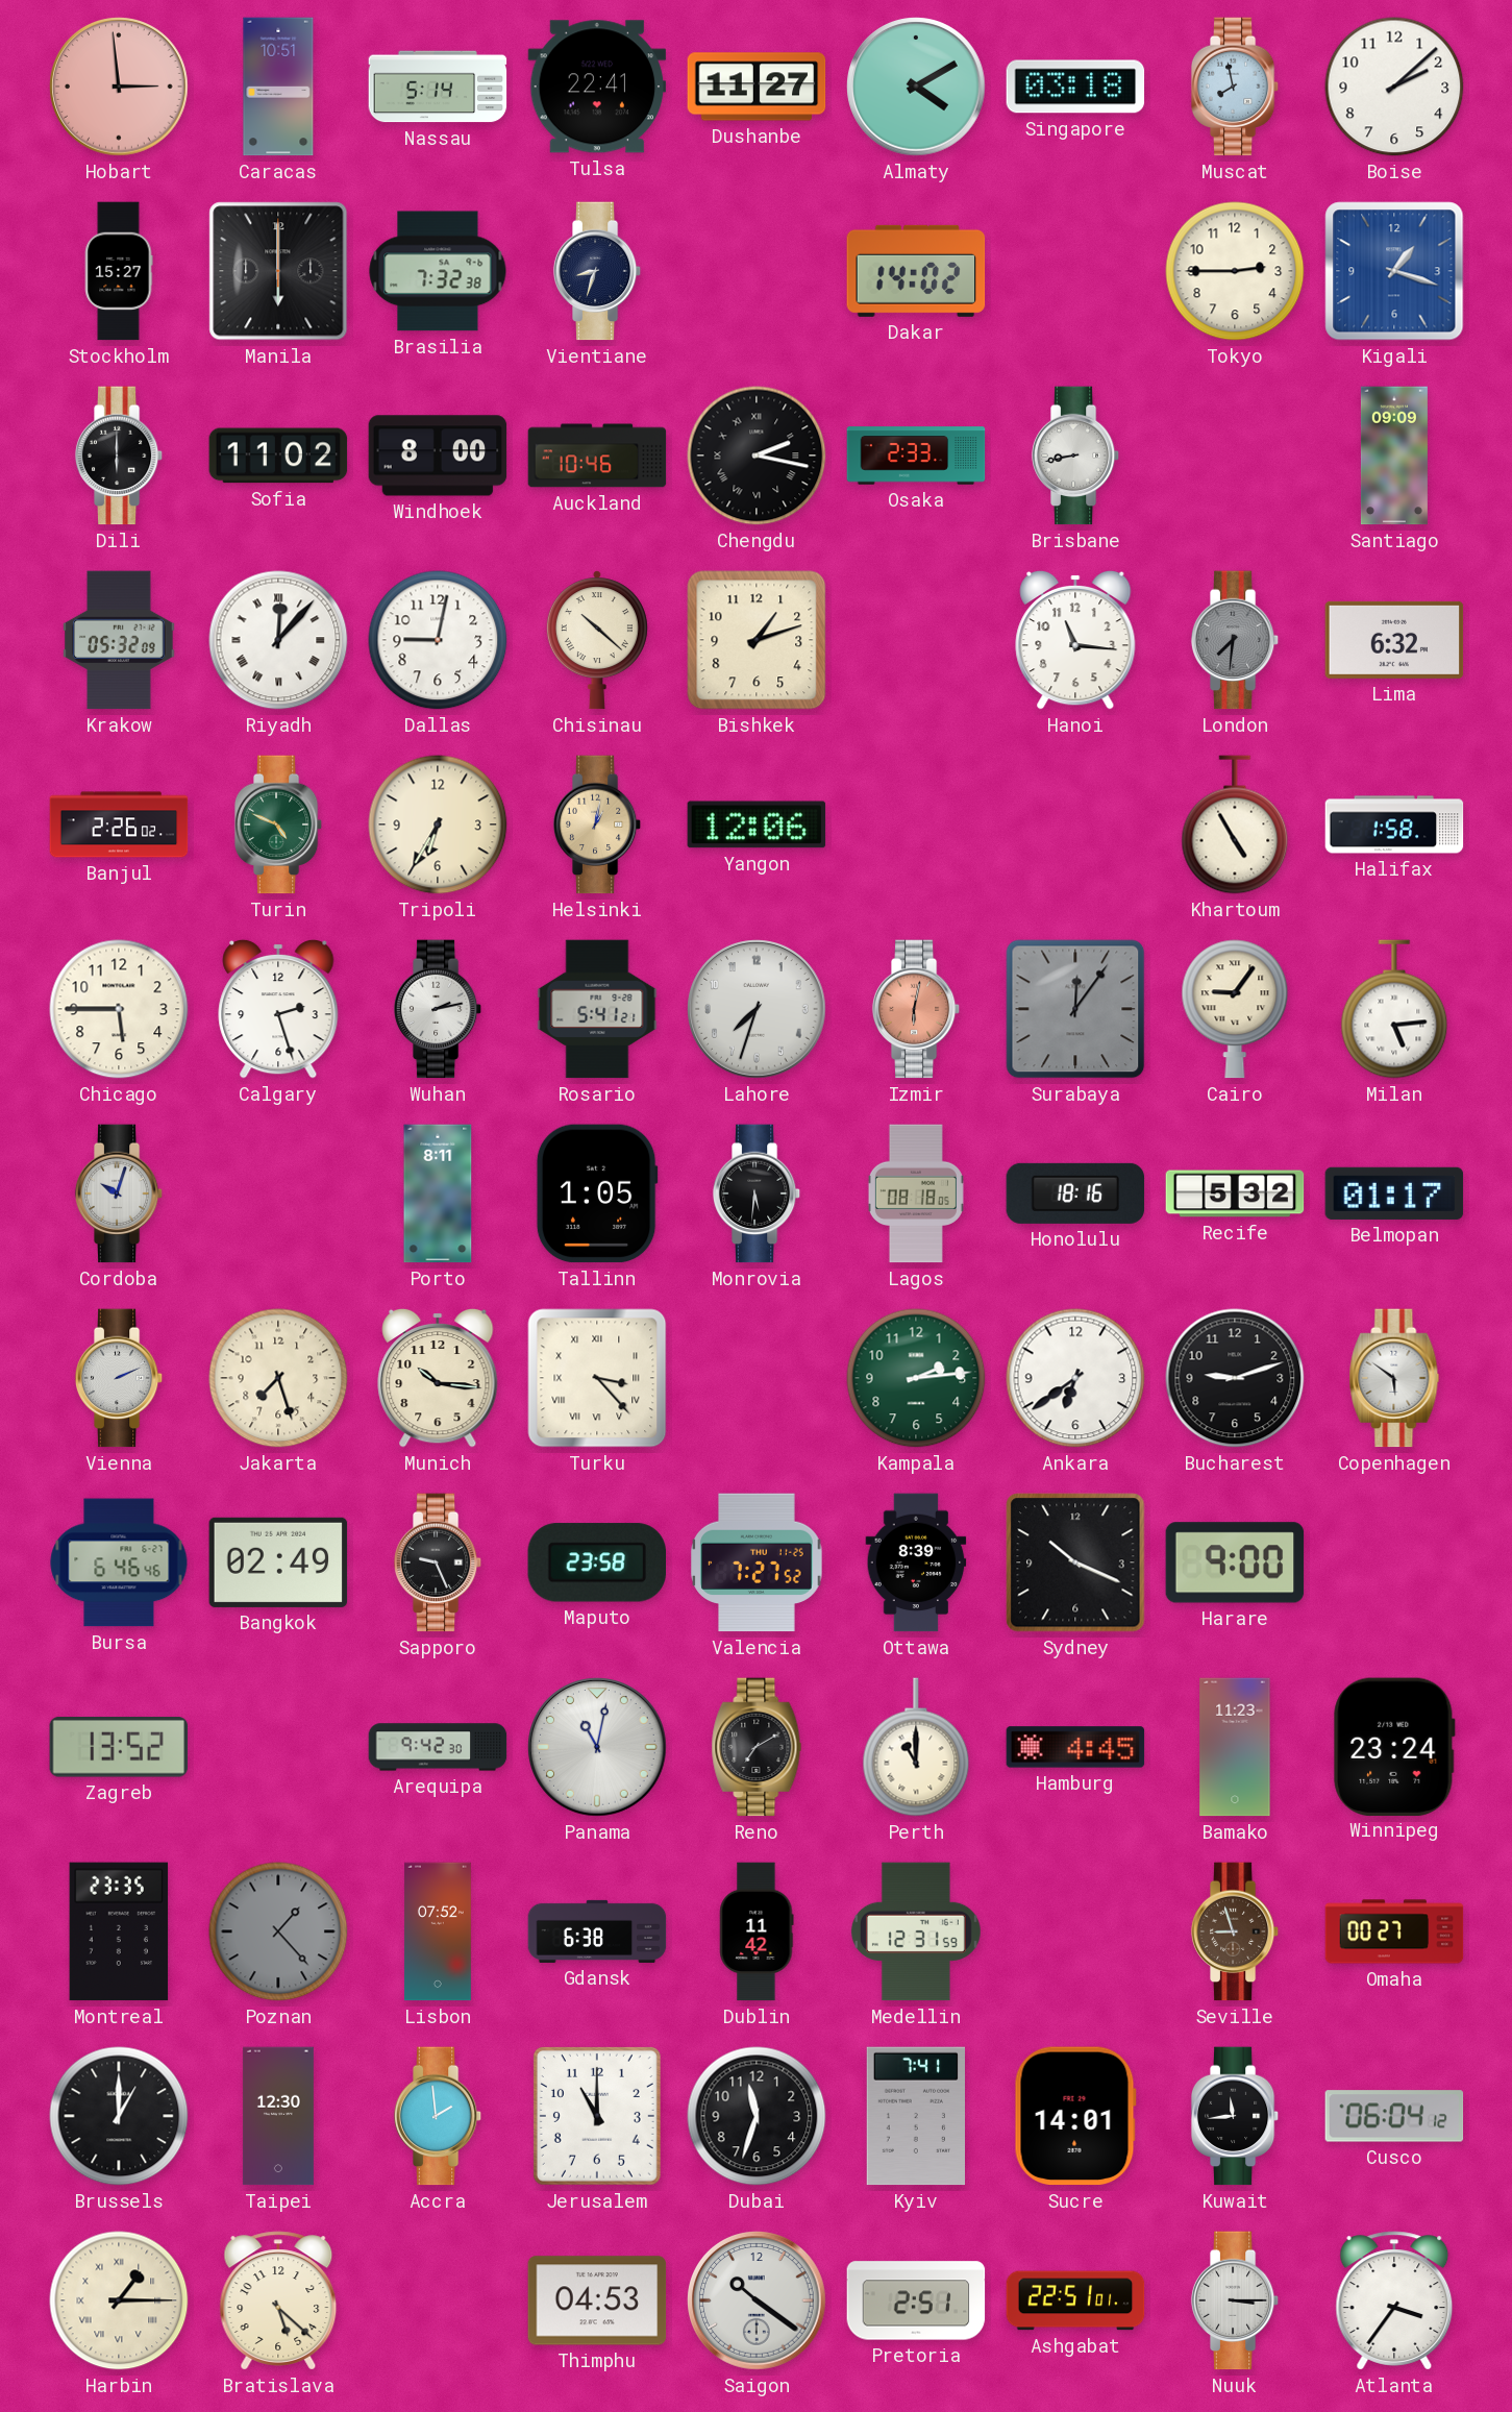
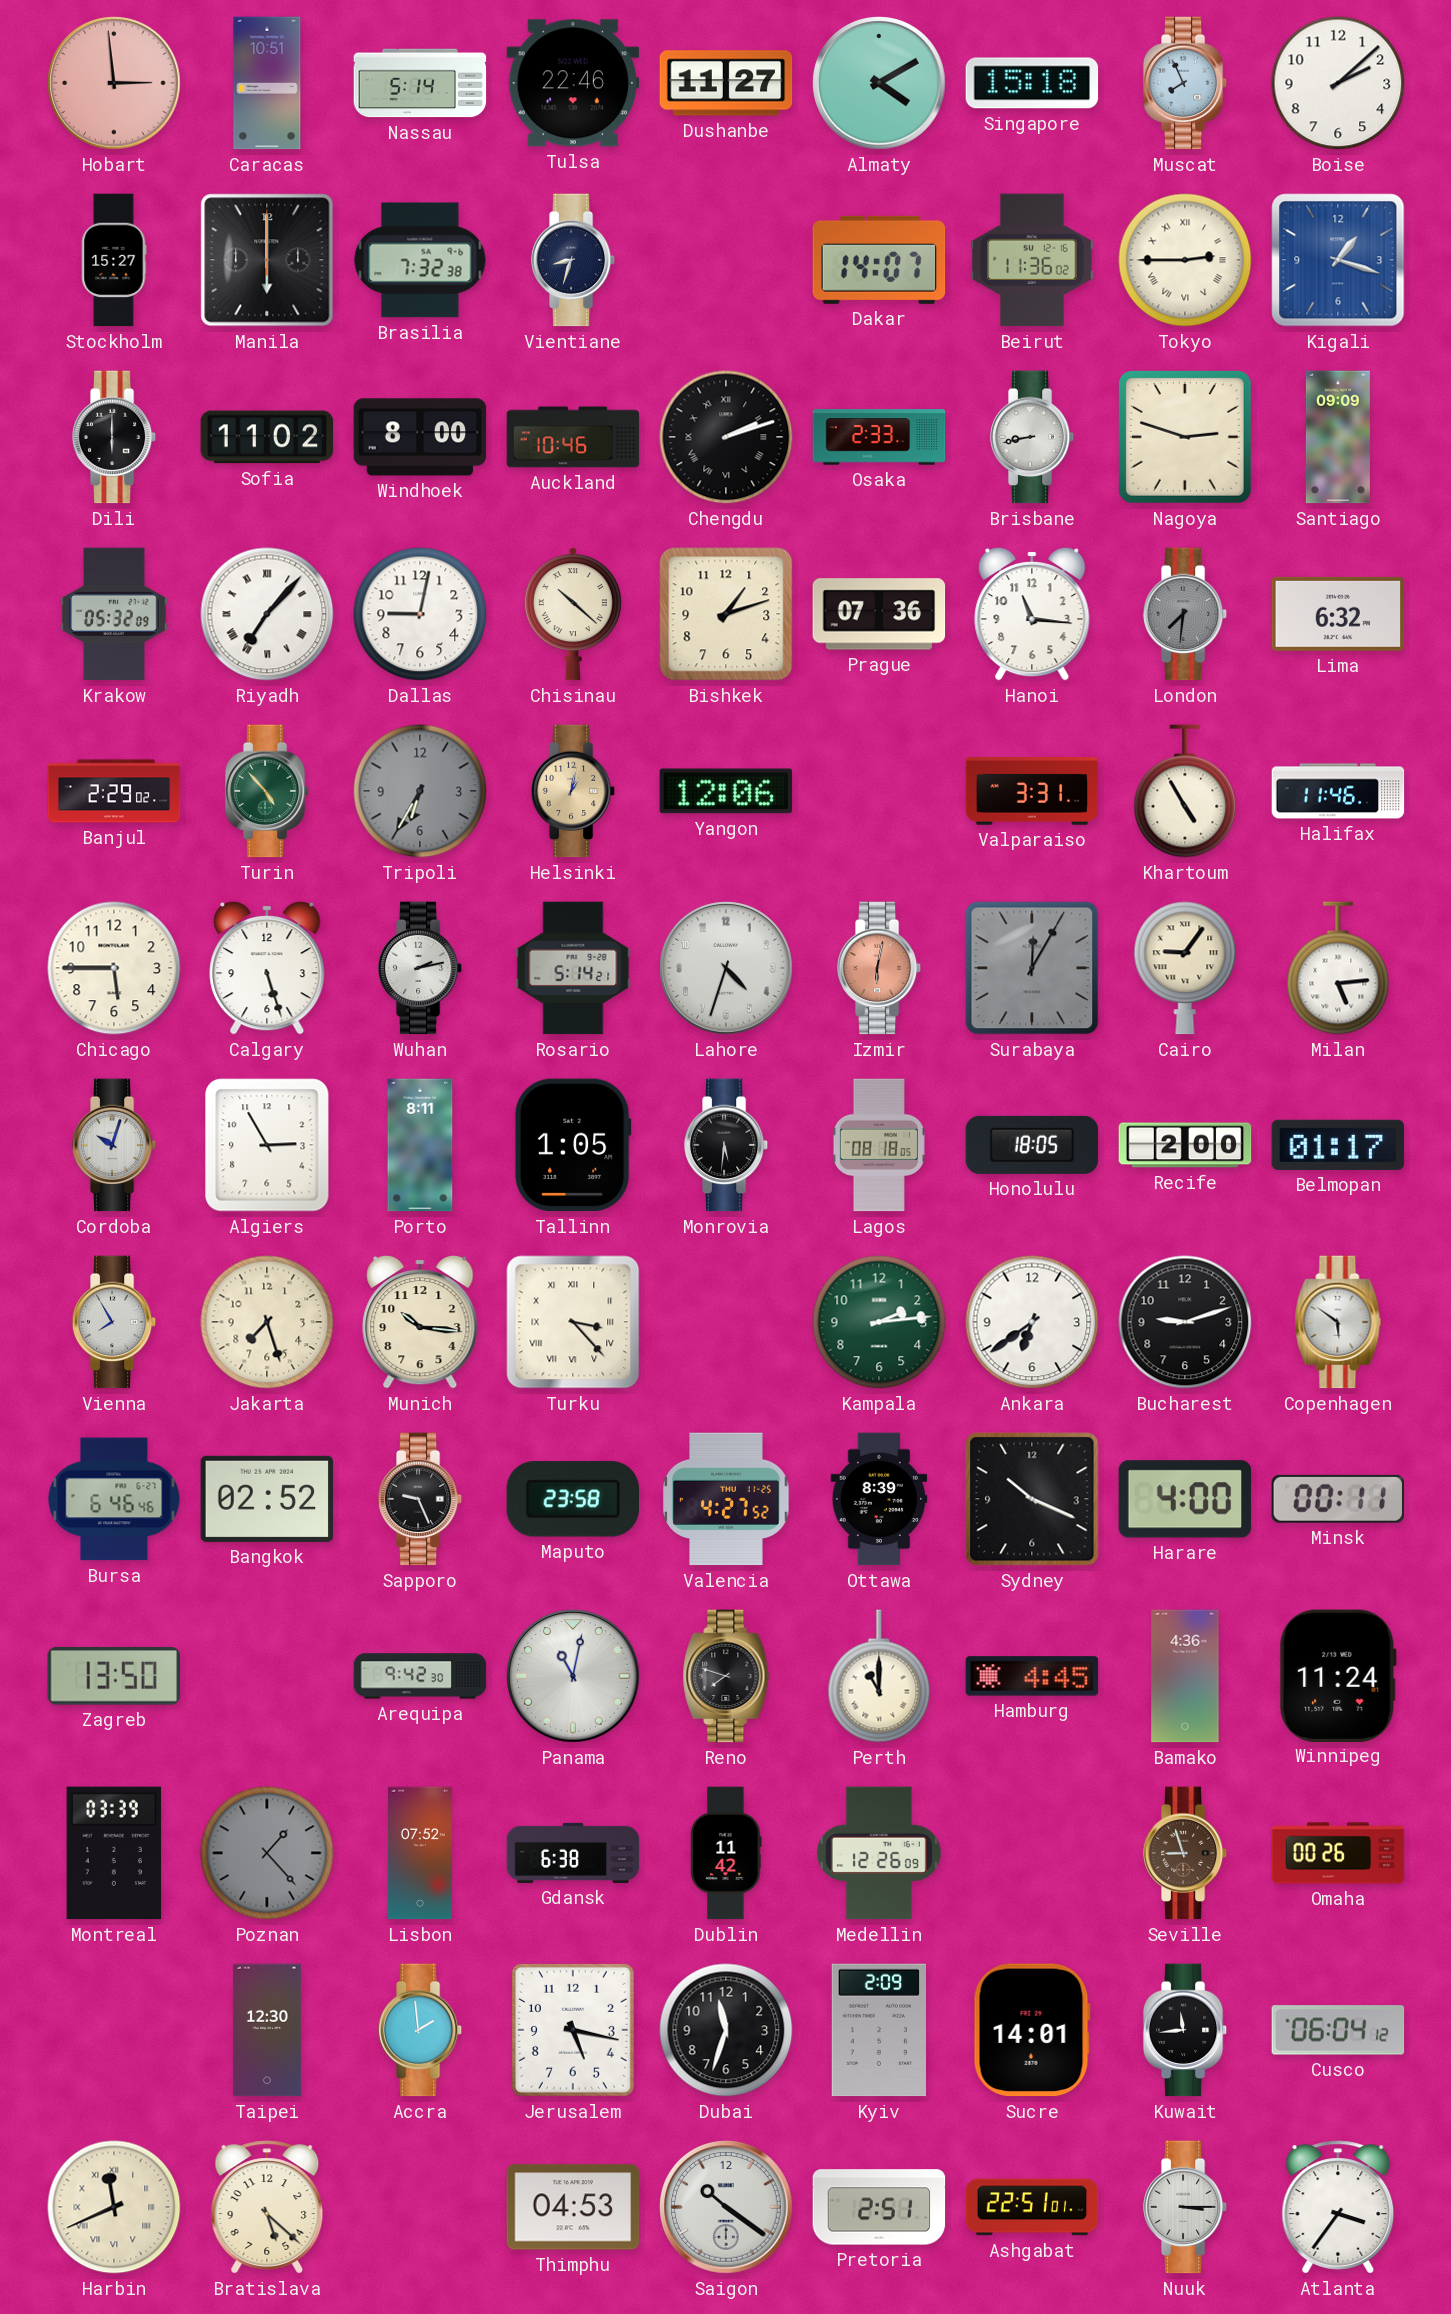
Tulsa: 22:41 -> 22:46
Singapore: 03:18 -> 15:18
Muscat: 7:58 -> 7:56
Dakar: 14:02 -> 14:07
Beirut: none -> 11:36
Tokyo numerals: Arabic -> Roman
Chengdu: 2:17 -> 2:12
Nagoya: none -> 2:48
Riyadh: 12:07 -> 7:07
Prague: none -> 07:36
Banjul: 2:26 -> 2:29
Turin: 4:49 -> 4:53
Tripoli dial: cream -> grey
Valparaiso: none -> 3:31
Halifax: 1:58 -> 11:46
Calgary: 2:27 -> 5:27
Rosario: 5:41 -> 5:14
Lahore: 7:33 -> 4:33
Surabaya: 12:06 -> 12:05
Algiers: none -> 2:55
Honolulu: 18:16 -> 18:05
Recife: 5:32 -> 2:00
Vienna: 2:11 -> 7:55
Bangkok: 02:49 -> 02:52
Valencia: 7:27 -> 4:27
Harare: 9:00 -> 4:00
Minsk: none -> 00:11
Zagreb: 13:52 -> 13:50
Reno: 7:10 -> 7:48
Bamako: 11:23 -> 4:36
Winnipeg: 23:24 -> 11:24
Montreal: 23:35 -> 03:39
Medellin: 12:31 -> 12:26
Omaha: 00:27 -> 00:26
Brussels: 1:00 -> none
Jerusalem: 11:00 -> 5:17
Kyiv: 7:41 -> 2:09
Harbin: 1:15 -> 11:41
